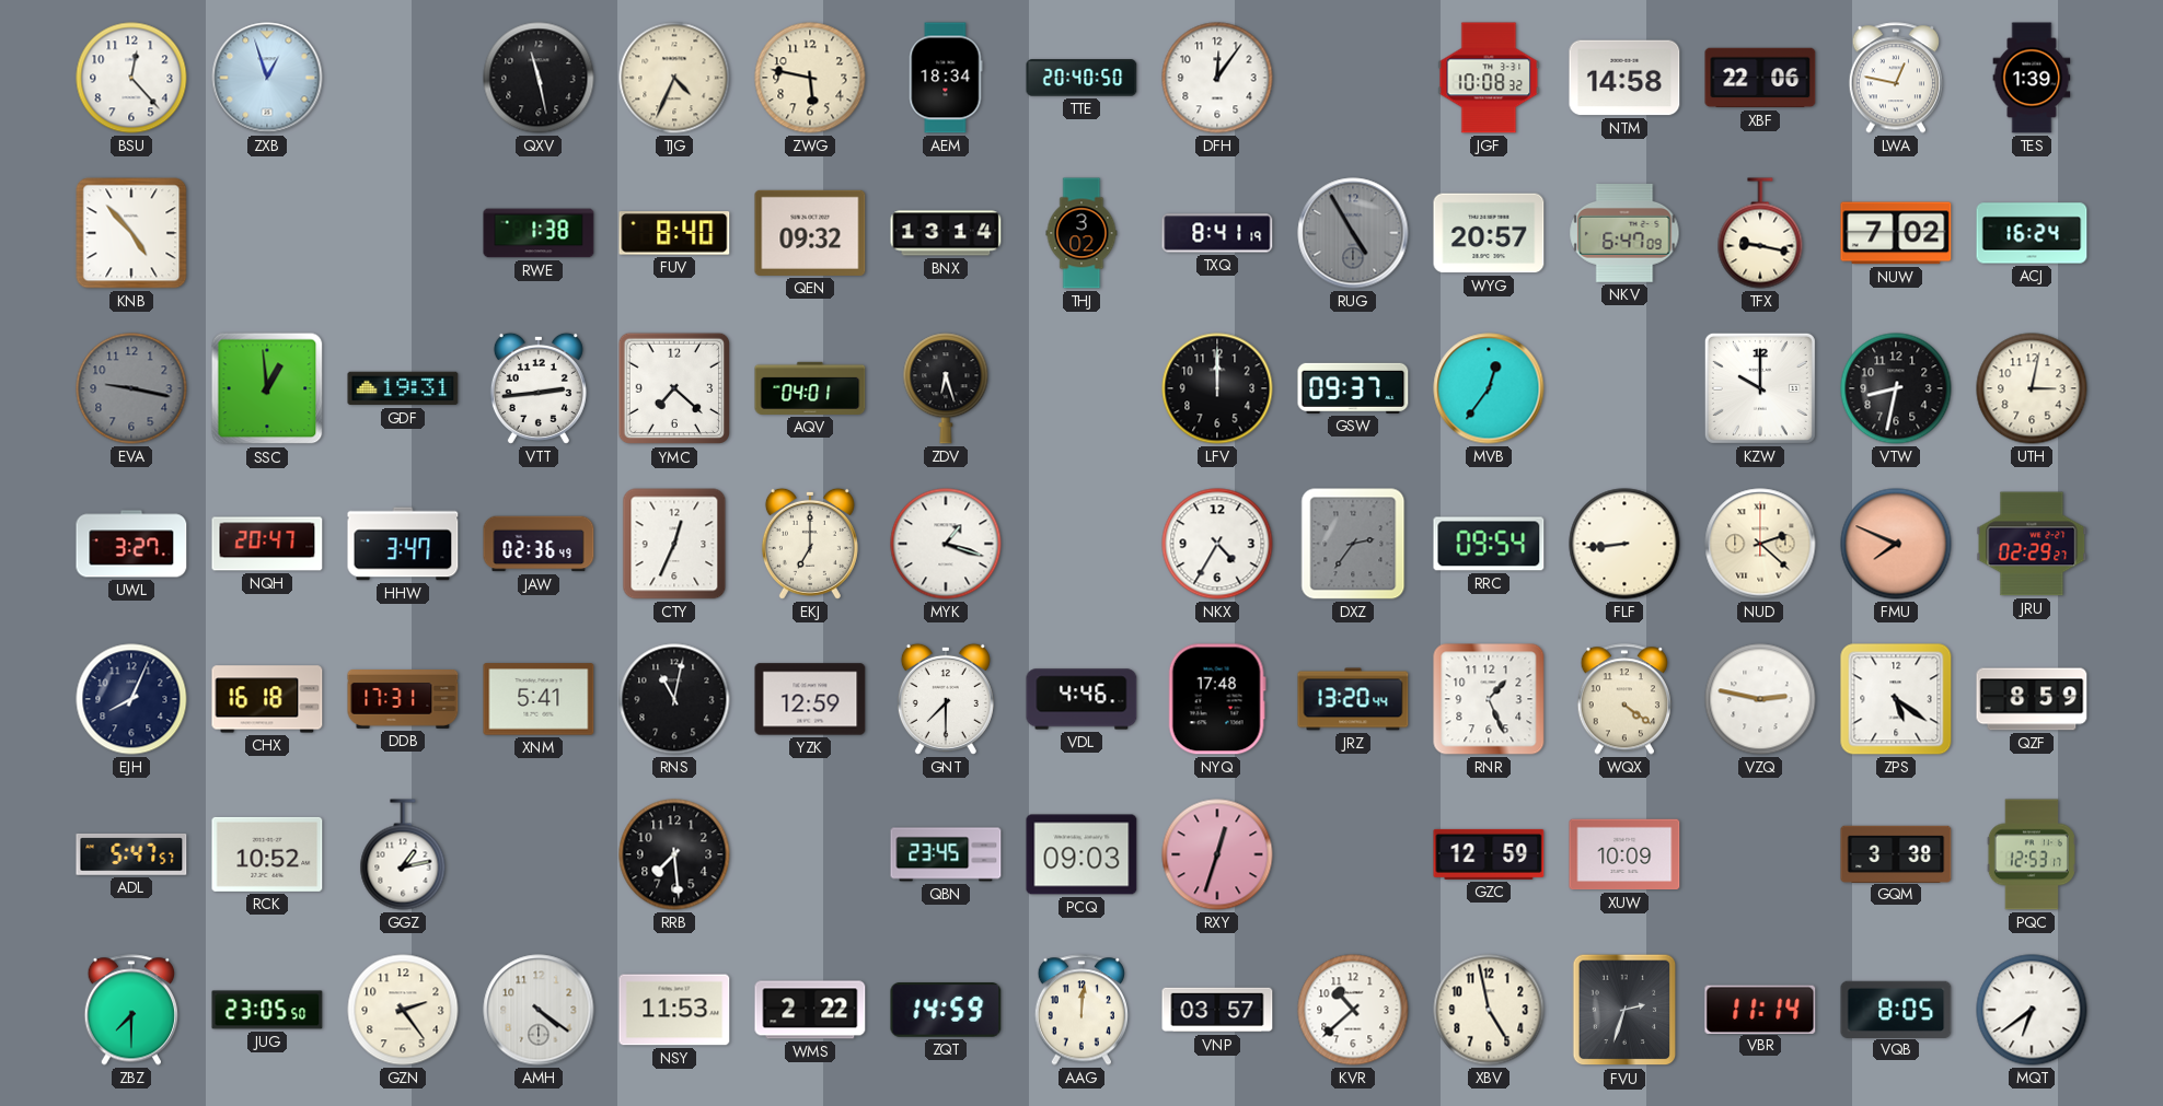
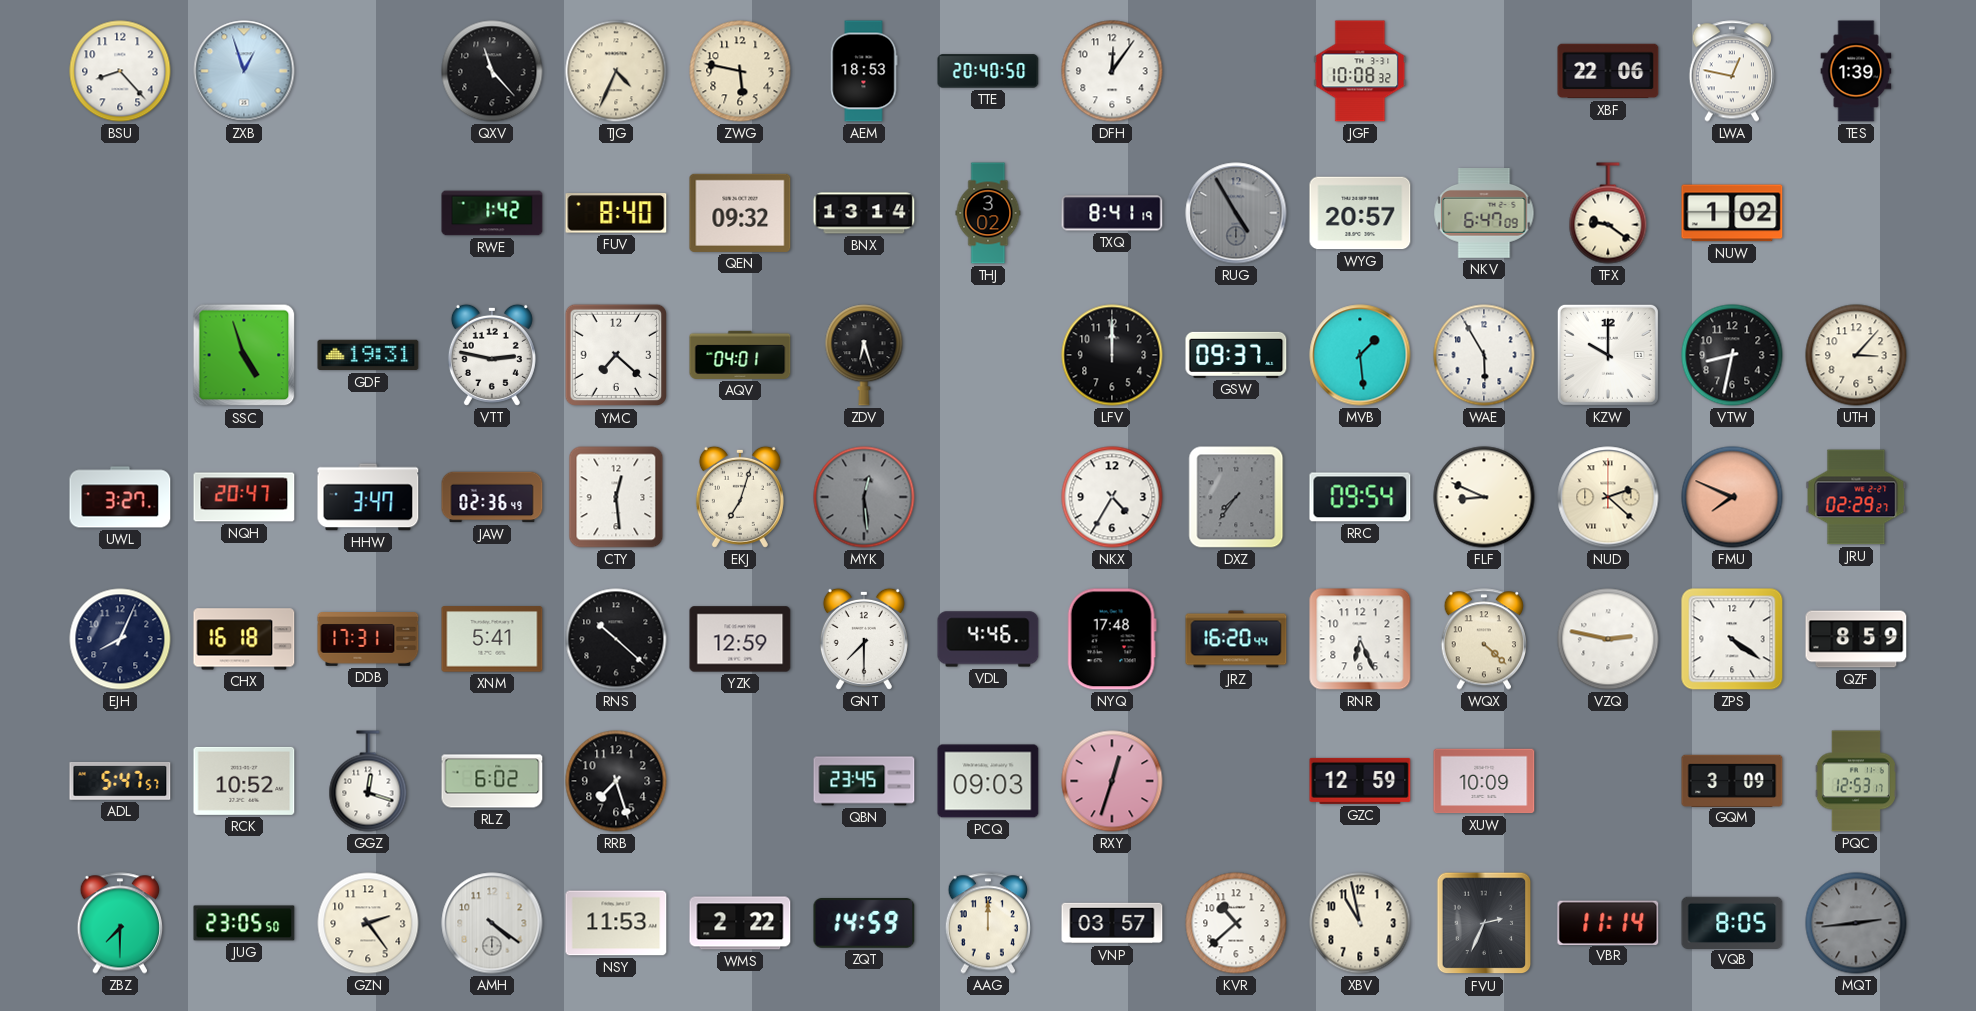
BSU: 12:23 -> 8:23
QXV: 11:28 -> 11:23
AEM: 18:34 -> 18:53
NTM: 14:58 -> none
KNB: 4:53 -> none
RWE: 1:38 -> 1:42
TFX: 9:17 -> 9:21
NUW: 7:02 -> 1:02
ACJ: 16:24 -> none
EVA: 9:17 -> none
SSC: 12:59 -> 4:57
VTT: 2:44 -> 2:47
MVB: 12:36 -> 1:29
WAE: none -> 5:55
UTH: 3:02 -> 3:07
CTY: 12:34 -> 12:29
EKJ: 7:00 -> 7:03
MYK: 1:18 -> 12:29
MYK dial: white -> grey
DXZ: 2:36 -> 7:36
FLF: 8:44 -> 8:49
RNS: 11:02 -> 10:22
JRZ: 13:20 -> 16:20
RNR: 1:26 -> 6:26
WQX: 4:21 -> 4:22
ZPS: 5:21 -> 4:21
GGZ: 1:13 -> 12:18
RLZ: none -> 6:02
RRB: 7:29 -> 7:27
GQM: 3:38 -> 3:09
AAG: 12:01 -> 12:00
XBV: 4:58 -> 10:58
FVU: 2:33 -> 2:34
MQT: 6:39 -> 2:44
MQT dial: white -> grey
